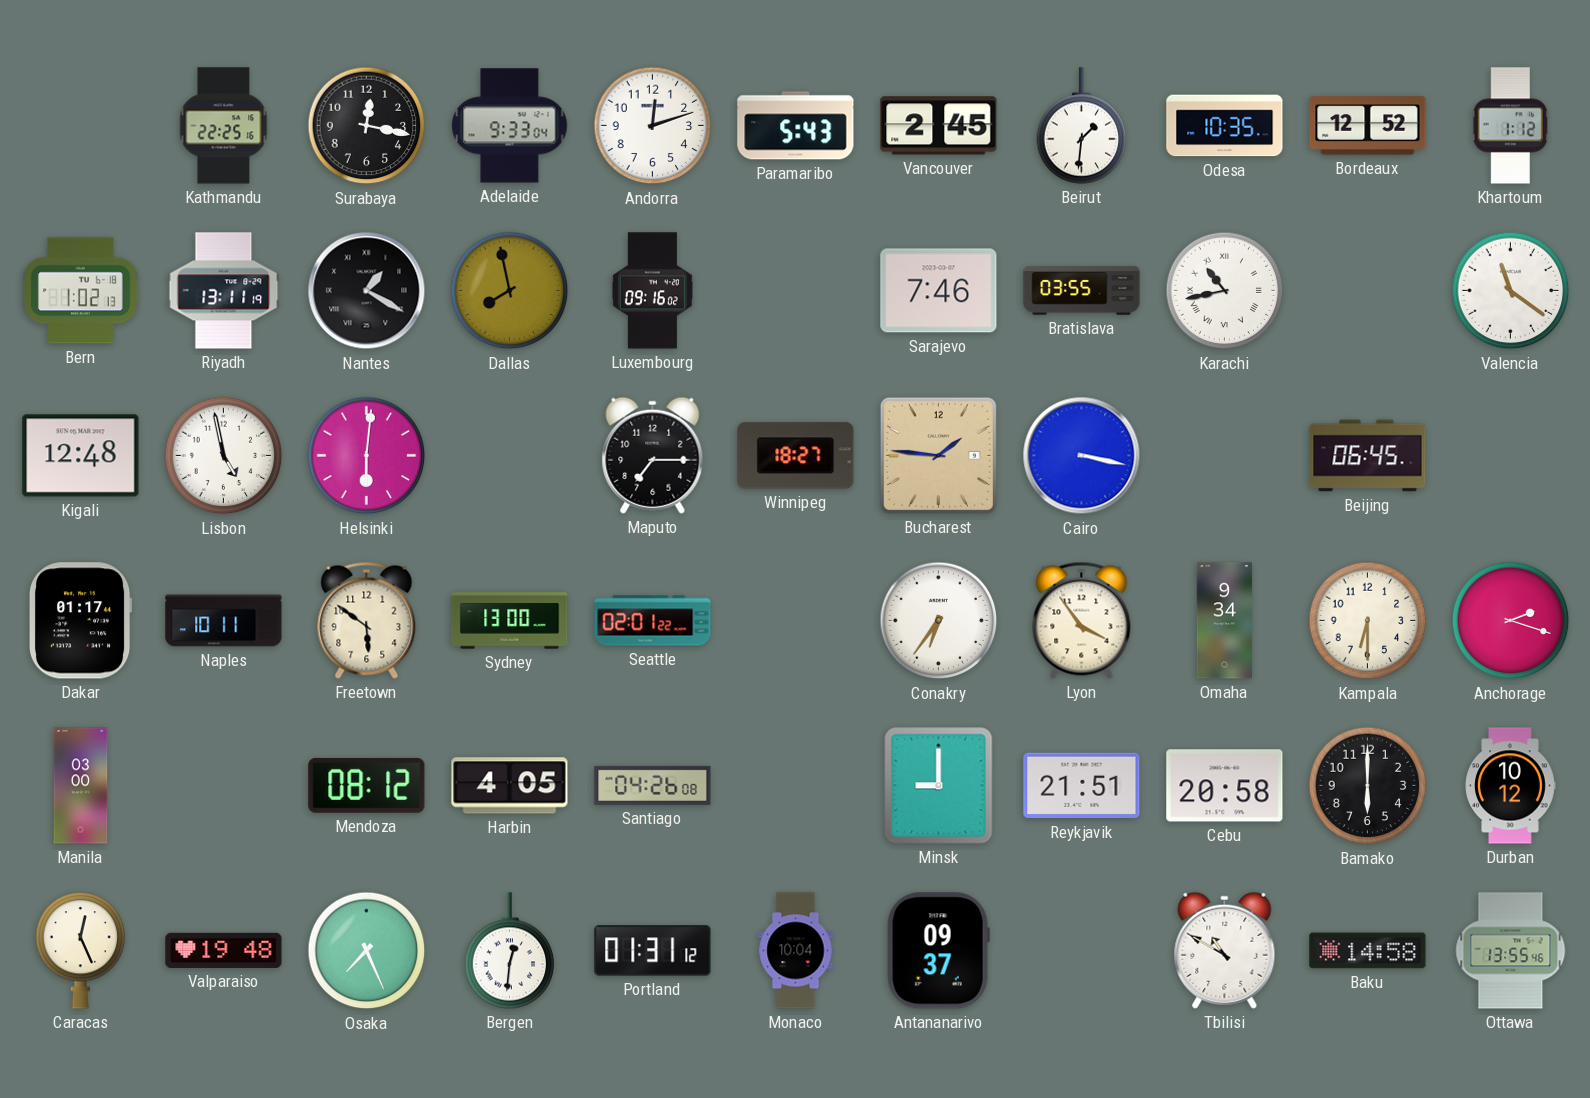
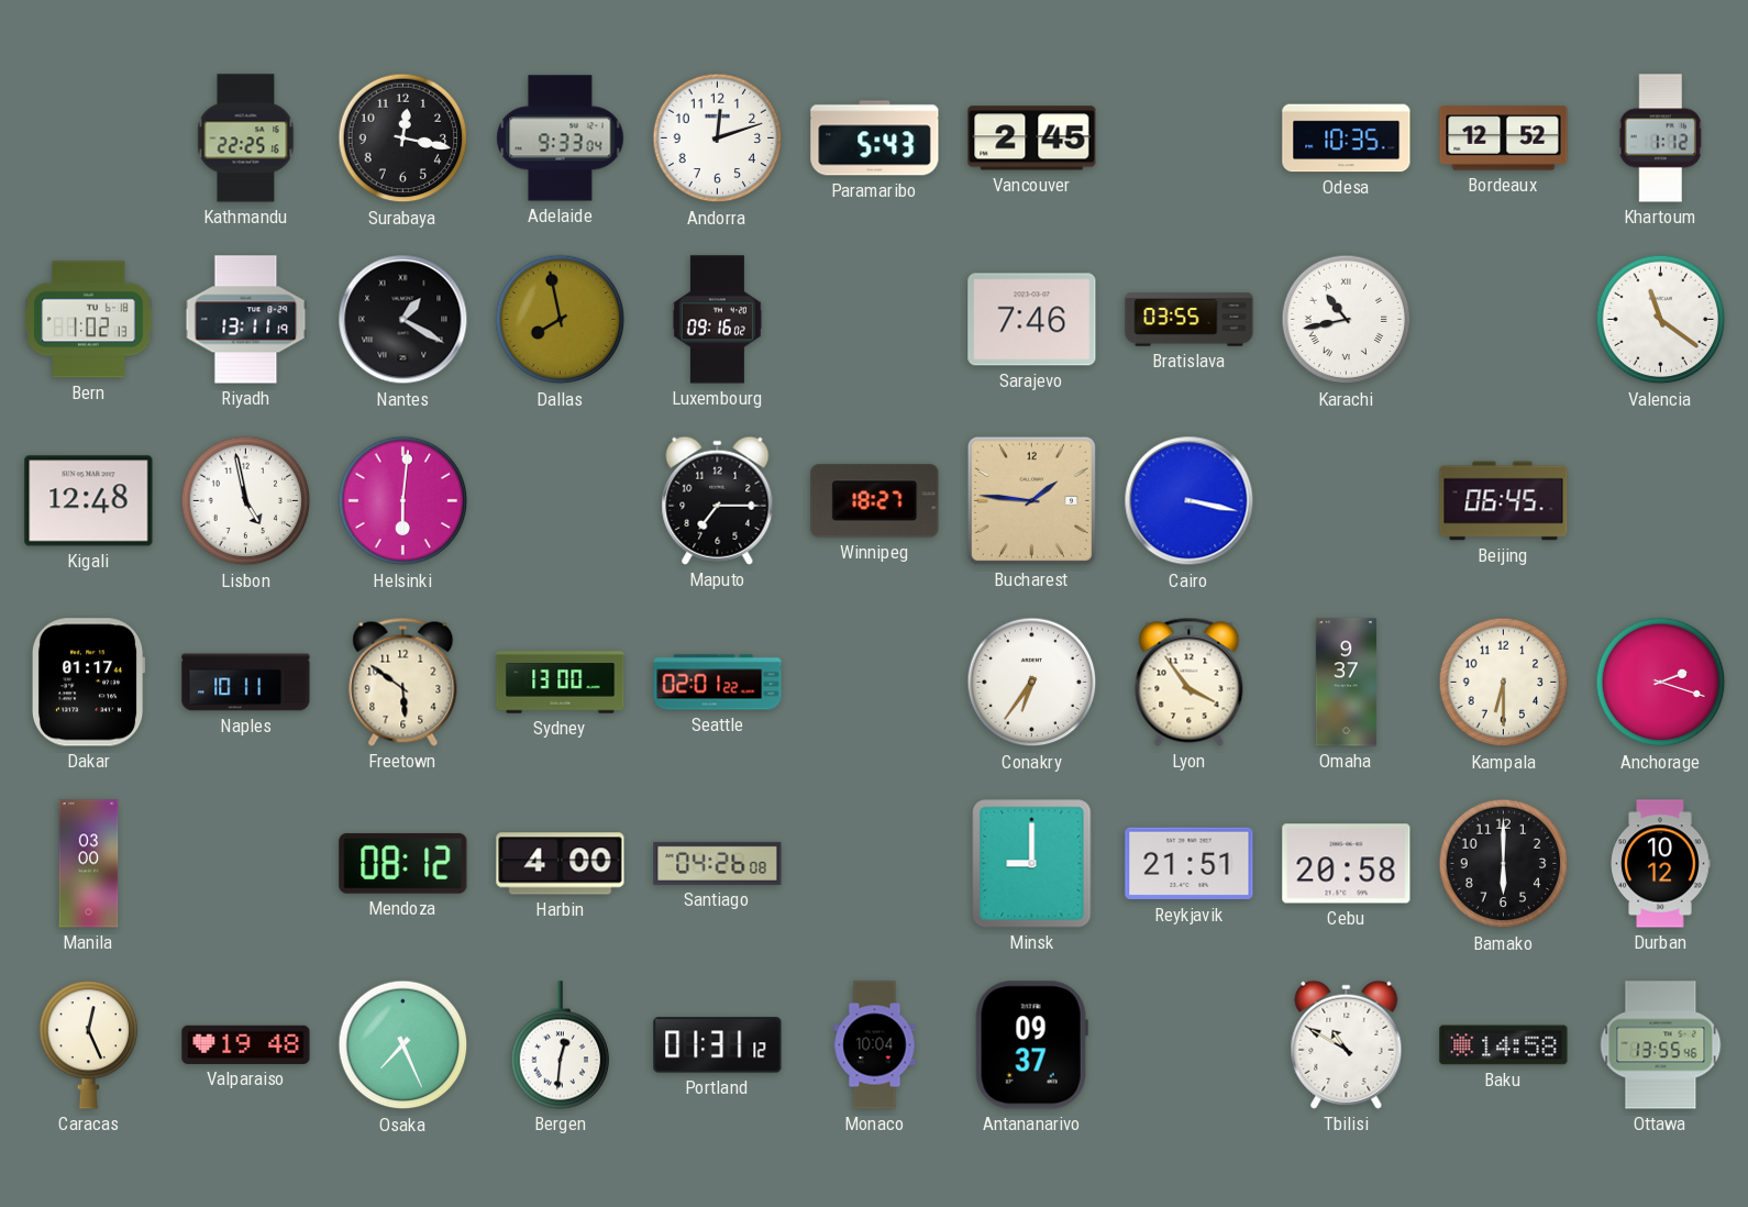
Beirut: 1:31 -> none
Omaha: 9:34 -> 9:37
Harbin: 4:05 -> 4:00
